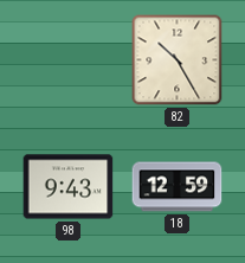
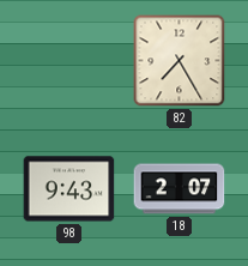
82: 10:25 -> 7:25
18: 12:59 -> 2:07
